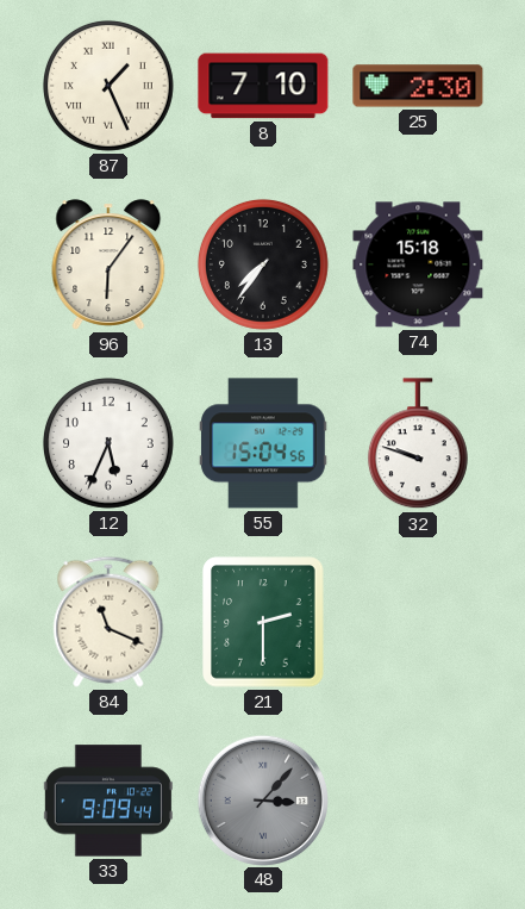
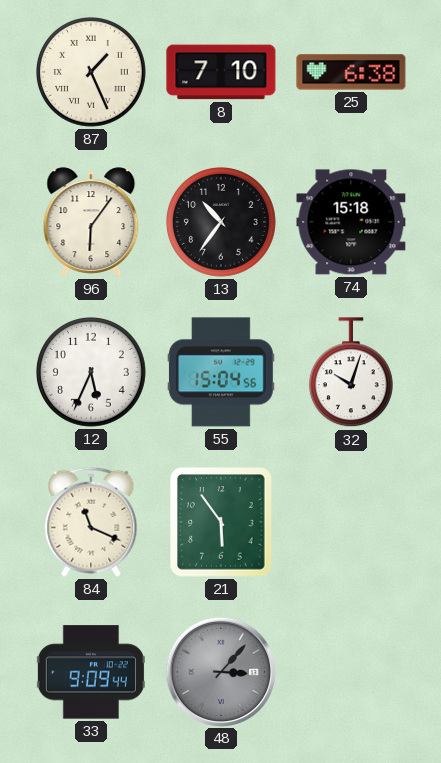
25: 2:30 -> 6:38
13: 7:36 -> 10:36
32: 9:48 -> 10:03
21: 2:30 -> 5:54
